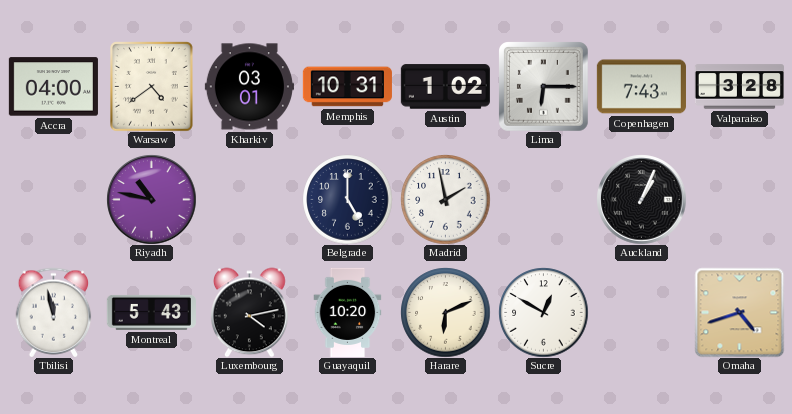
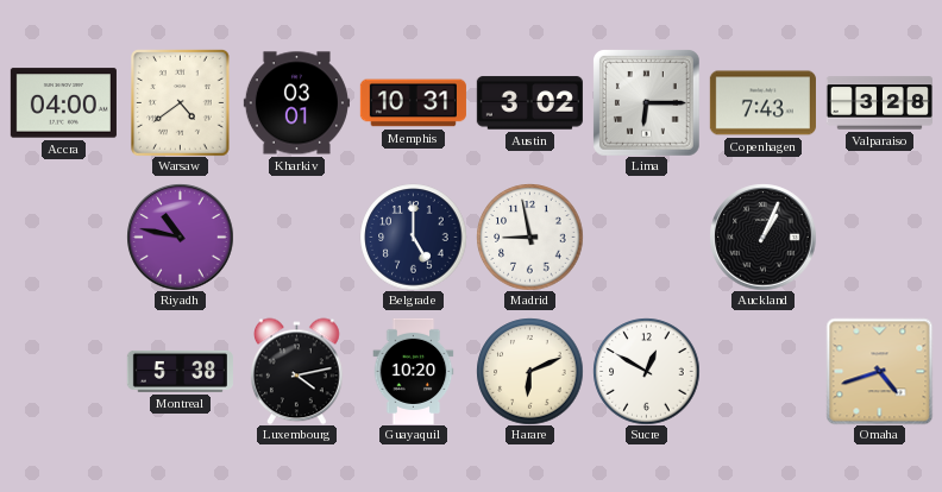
Austin: 1:02 -> 3:02
Madrid: 1:58 -> 8:58
Tbilisi: 11:58 -> none
Montreal: 5:43 -> 5:38
